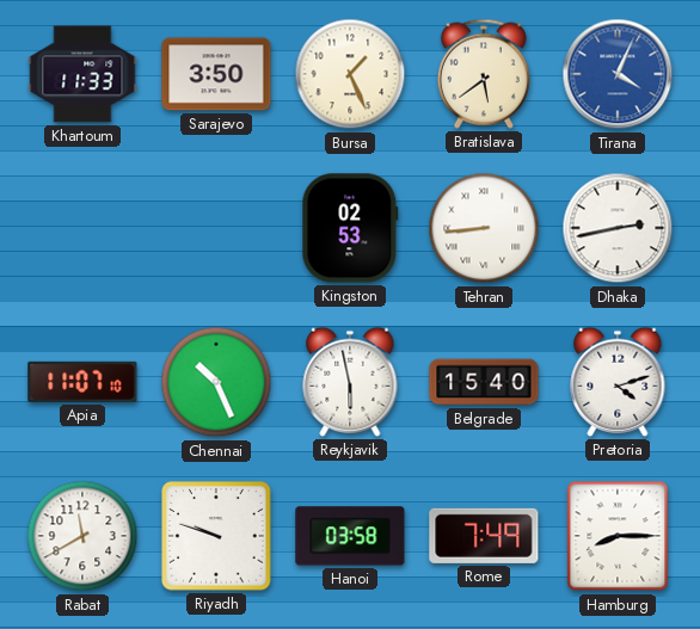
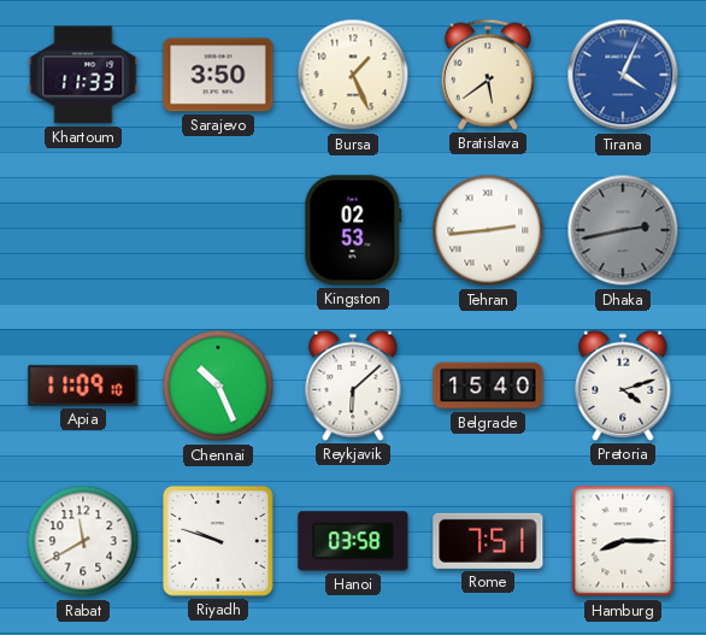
Tehran: 8:44 -> 2:44
Dhaka dial: white -> grey
Apia: 11:07 -> 11:09
Reykjavik: 5:58 -> 6:08
Rome: 7:49 -> 7:51
